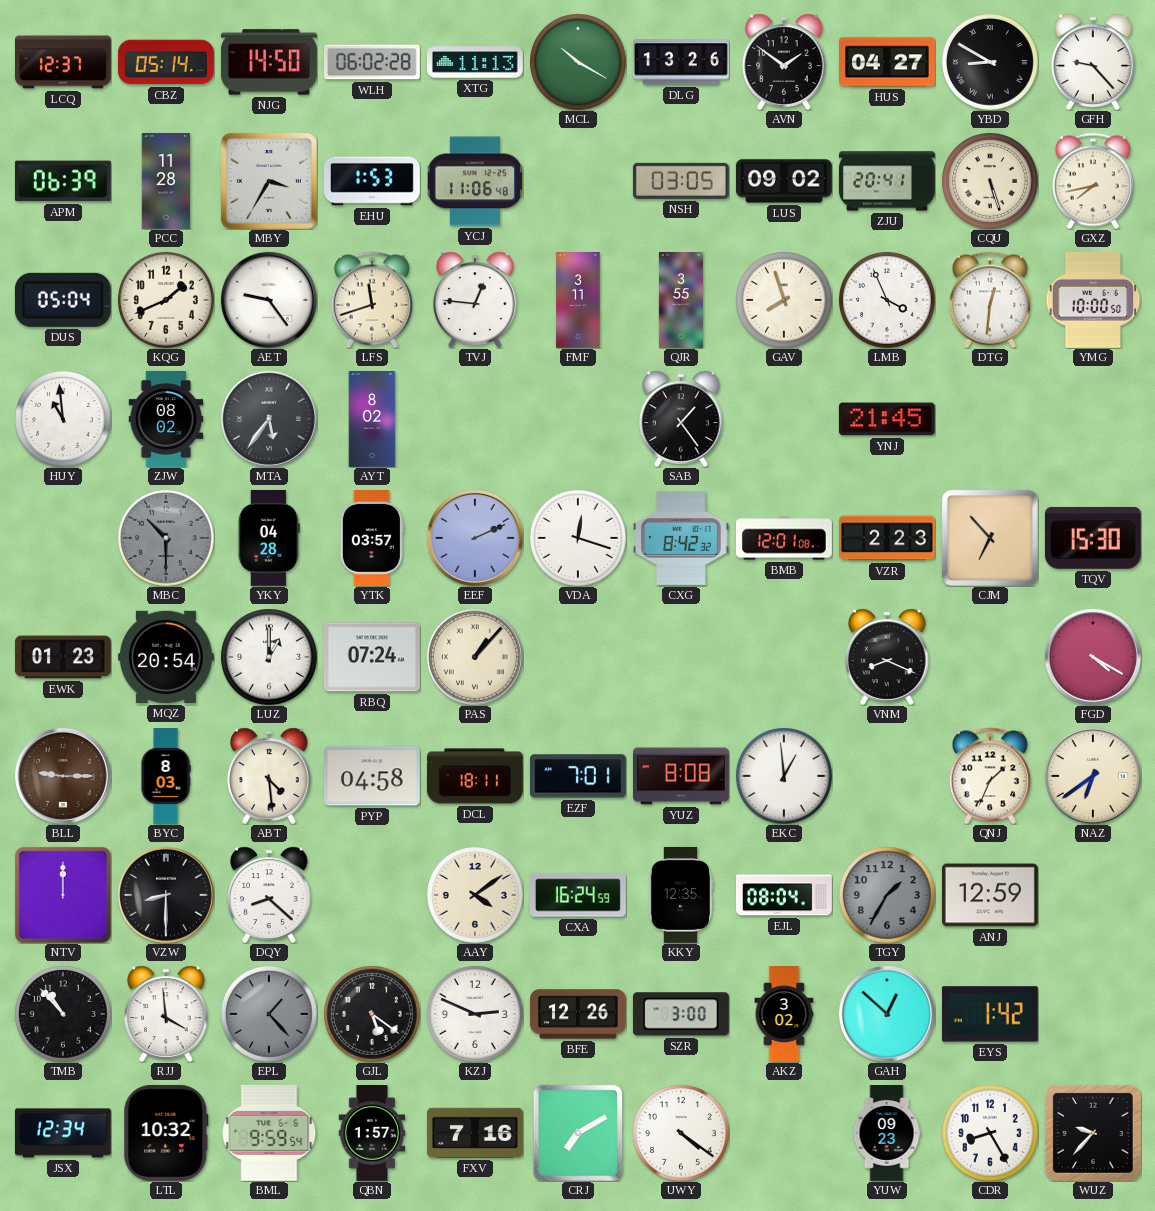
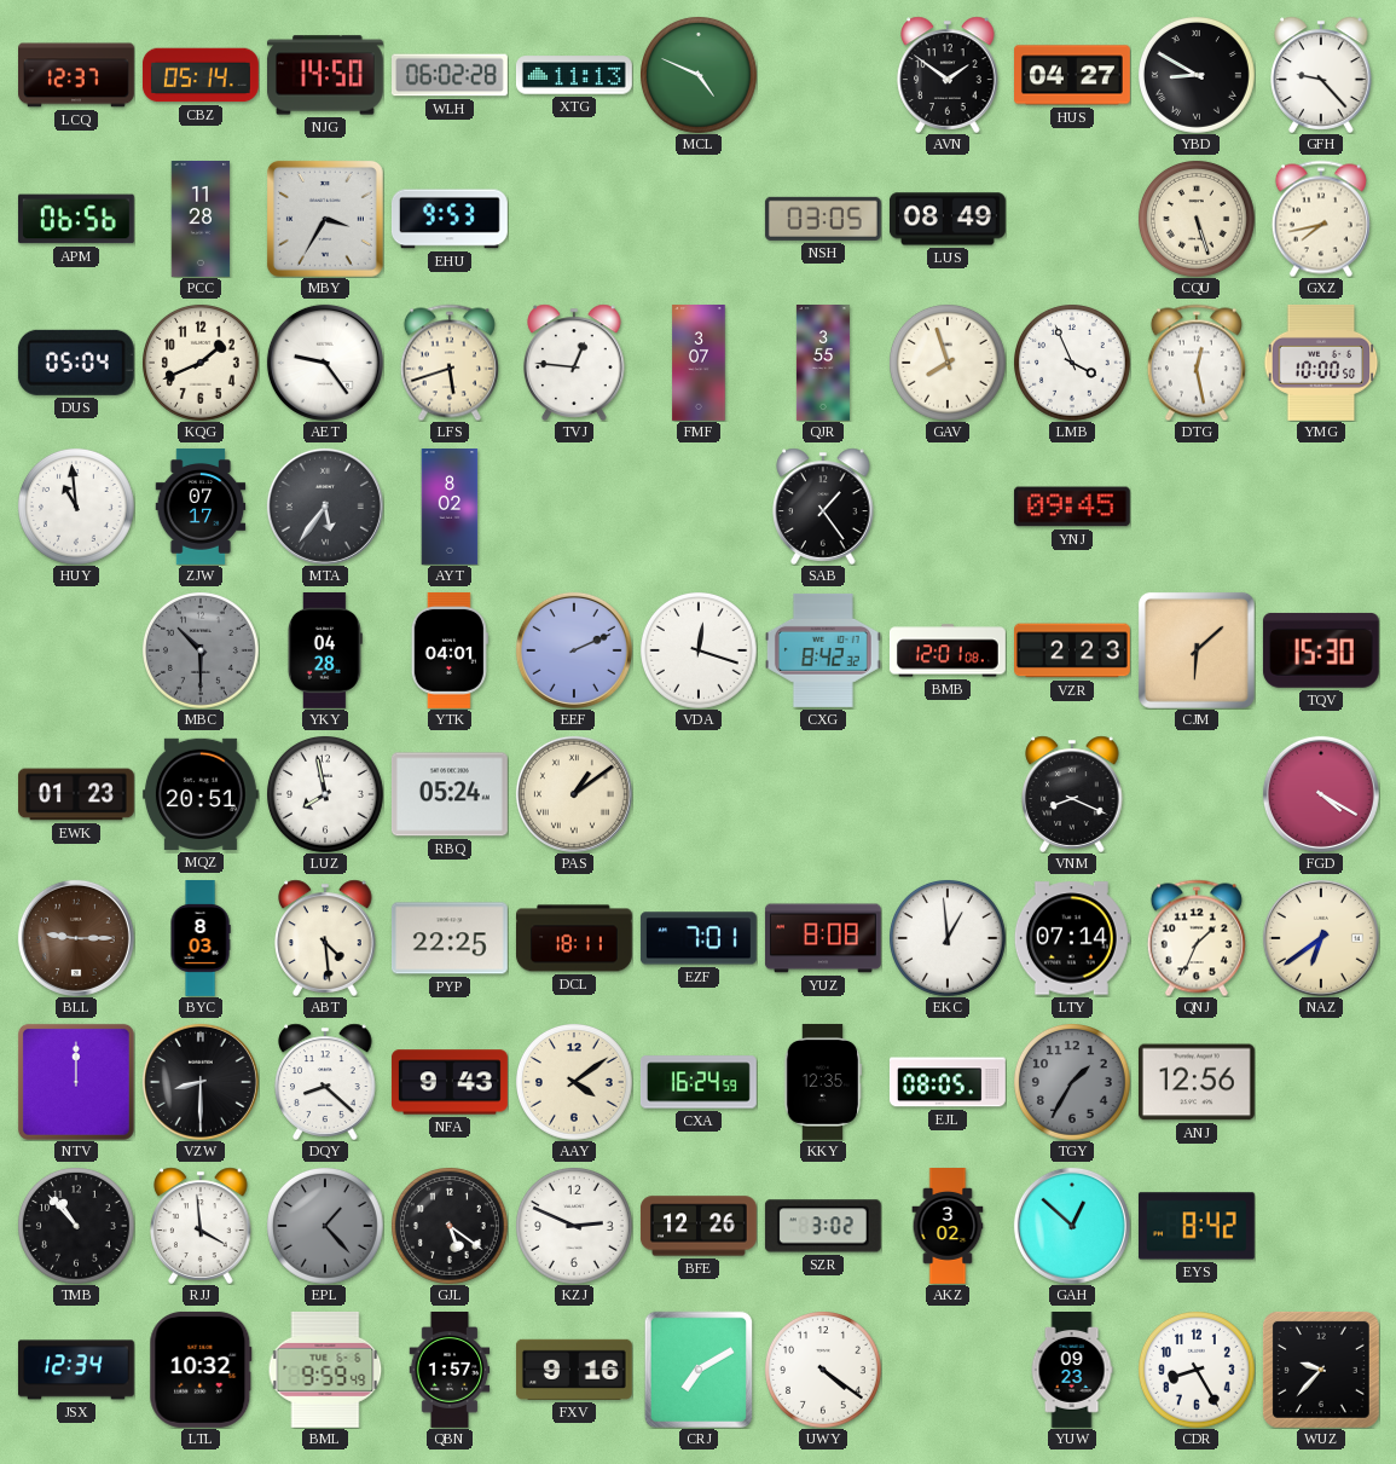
MCL: 10:20 -> 4:49
DLG: 13:26 -> none
APM: 06:39 -> 06:56
EHU: 1:53 -> 9:53
YCJ: 11:06 -> none
LUS: 09:02 -> 08:49
ZJU: 20:41 -> none
LFS: 11:42 -> 5:42
FMF: 3:11 -> 3:07
DTG: 12:31 -> 12:28
ZJW: 08:02 -> 07:17
YNJ: 21:45 -> 09:45
YTK: 03:57 -> 04:01
CJM: 6:53 -> 6:08
MQZ: 20:54 -> 20:51
LUZ: 1:00 -> 7:58
RBQ: 07:24 -> 05:24
PAS: 1:07 -> 1:09
PYP: 04:58 -> 22:25
LTY: none -> 07:14
NFA: none -> 9:43
EJL: 08:04 -> 08:05
ANJ: 12:59 -> 12:56
SZR: 3:00 -> 3:02
EYS: 1:42 -> 8:42
BML: 9:59:54 -> 9:59:49
FXV: 7:16 -> 9:16
